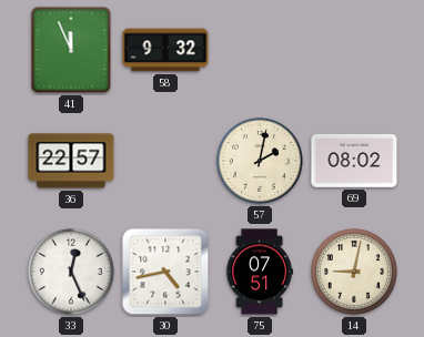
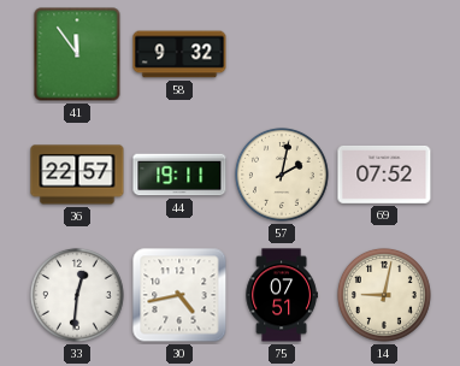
41: 11:56 -> 11:54
44: none -> 19:11
69: 08:02 -> 07:52
33: 12:26 -> 12:31
